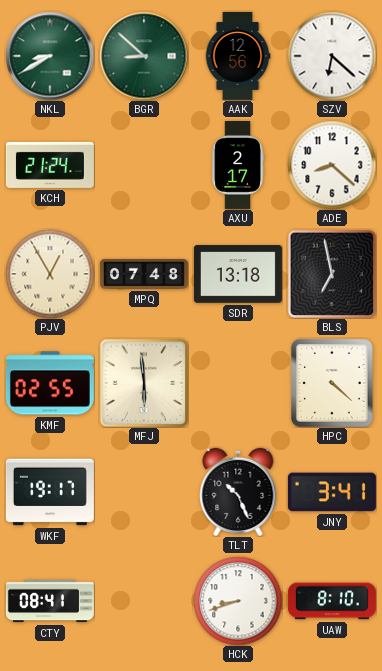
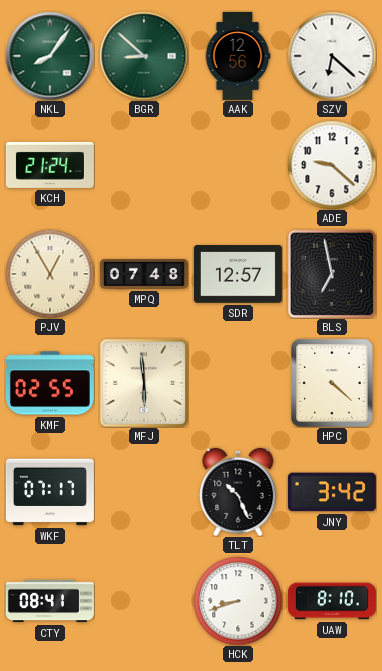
NKL: 8:40 -> 8:06
AXU: 2:17 -> none
ADE: 8:22 -> 9:22
SDR: 13:18 -> 12:57
WKF: 19:17 -> 07:17
JNY: 3:41 -> 3:42
